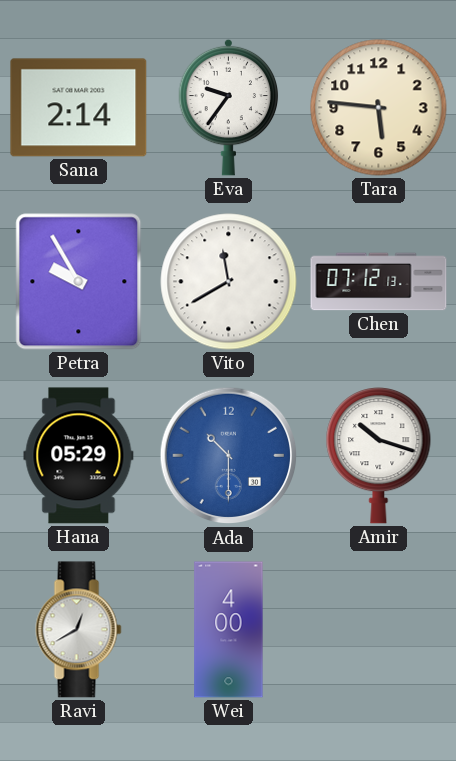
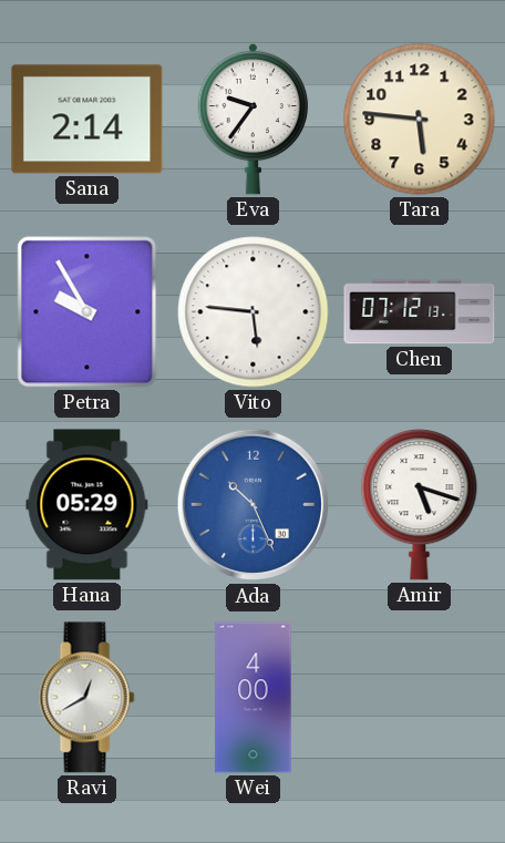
Vito: 11:40 -> 5:46
Ada: 10:30 -> 10:26
Amir: 10:18 -> 5:18
